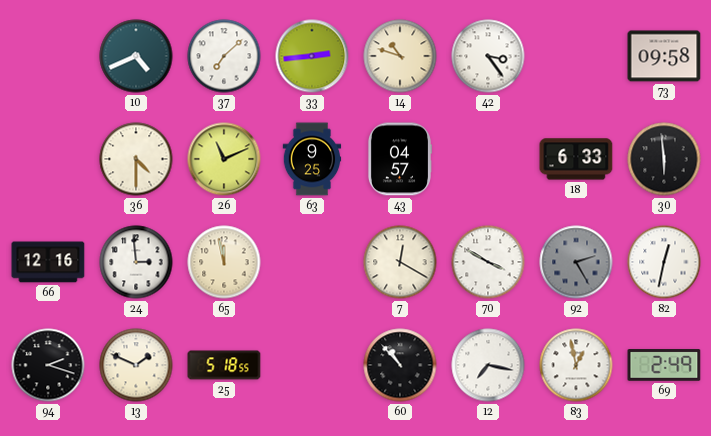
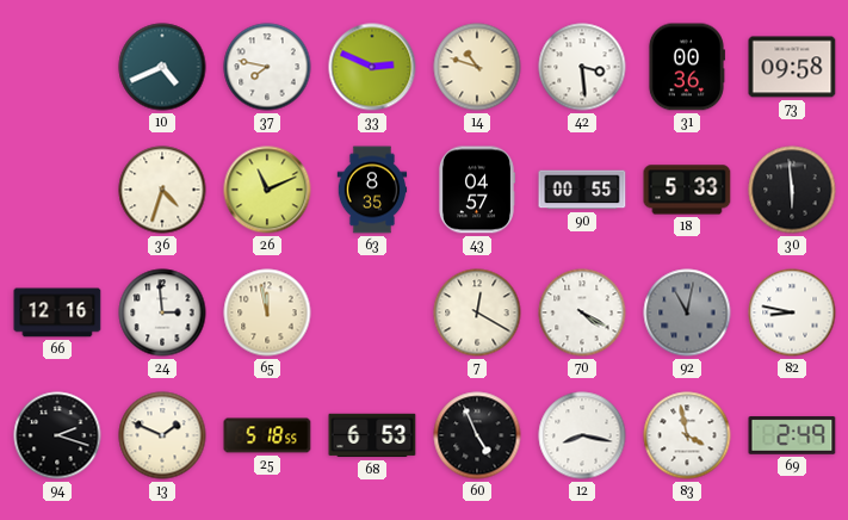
37: 7:08 -> 7:47
33: 2:44 -> 2:49
42: 3:24 -> 3:29
31: none -> 00:36
36: 4:30 -> 4:33
63: 9:25 -> 8:35
90: none -> 00:55
18: 6:33 -> 5:33
70: 3:50 -> 4:20
92: 2:25 -> 11:02
82: 12:32 -> 8:47
68: none -> 6:53
60: 10:53 -> 4:56
12: 7:17 -> 8:17
83: 12:58 -> 3:58
